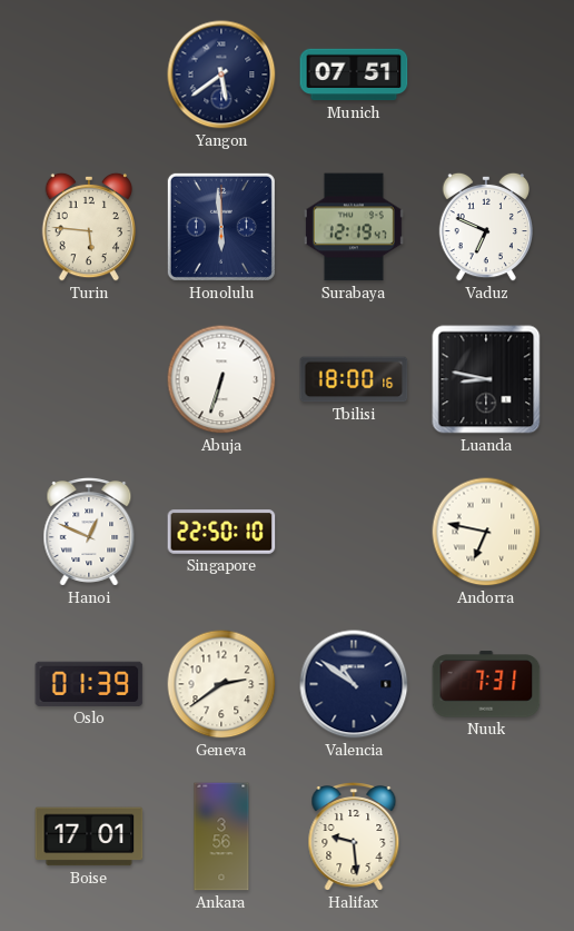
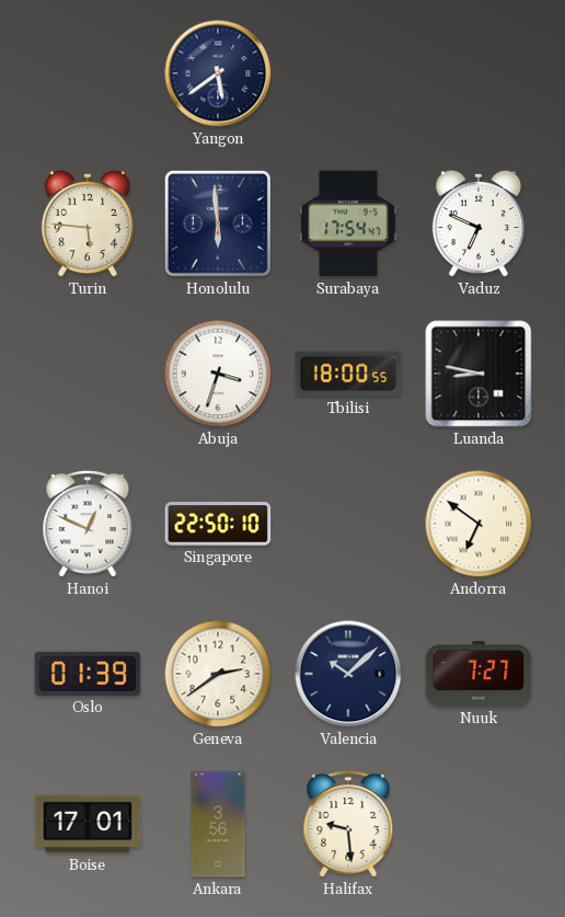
Munich: 07:51 -> none
Surabaya: 12:19 -> 17:54
Abuja: 6:33 -> 3:33
Tbilisi: 18:00:16 -> 18:00:55
Andorra: 6:47 -> 6:51
Valencia: 10:51 -> 10:08
Nuuk: 7:31 -> 7:27
